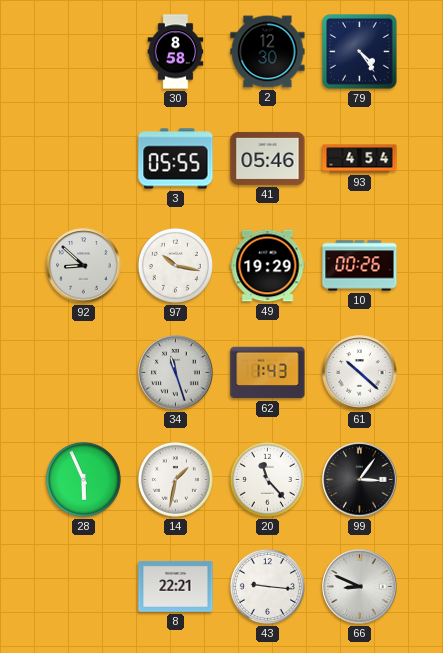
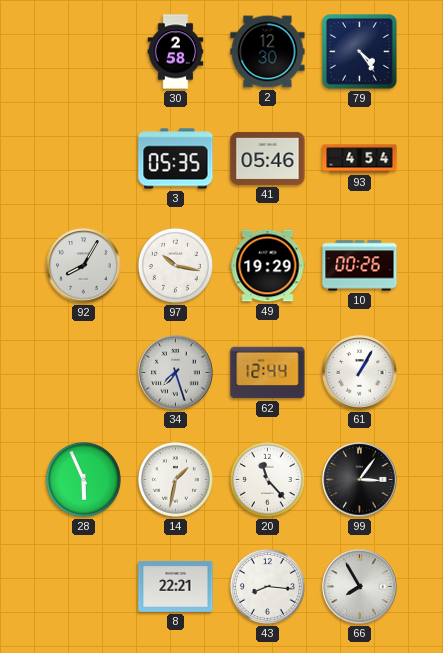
30: 8:58 -> 2:58
3: 05:55 -> 05:35
92: 8:52 -> 8:05
34: 11:27 -> 7:27
62: 1:43 -> 12:44
61: 10:22 -> 1:05
43: 9:16 -> 8:16
66: 8:49 -> 7:55
